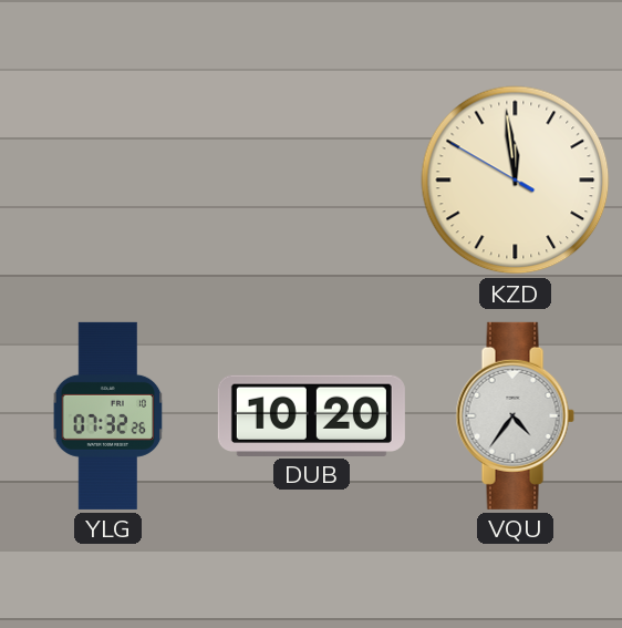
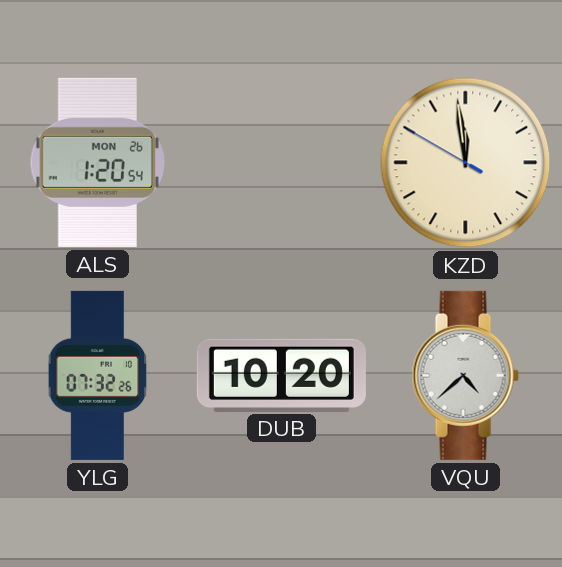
ALS: none -> 1:20
VQU: 4:36 -> 4:38
